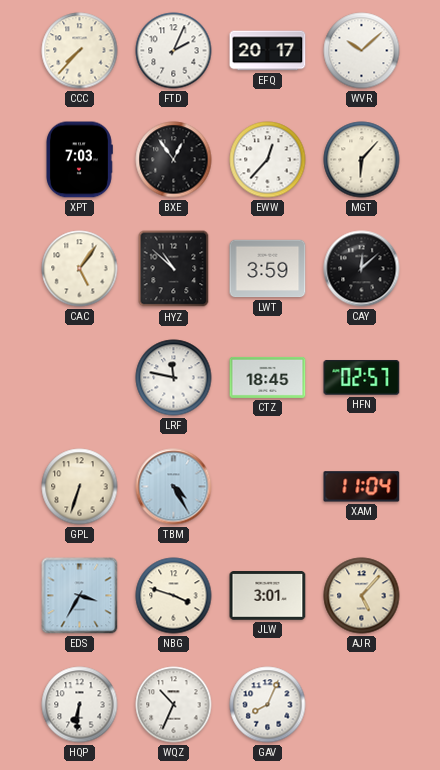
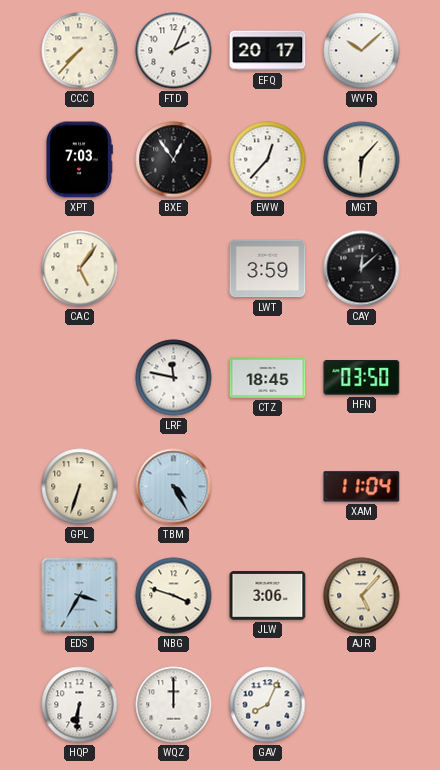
HYZ: 10:52 -> none
HFN: 02:57 -> 03:50
JLW: 3:01 -> 3:06
WQZ: 10:34 -> 12:00
